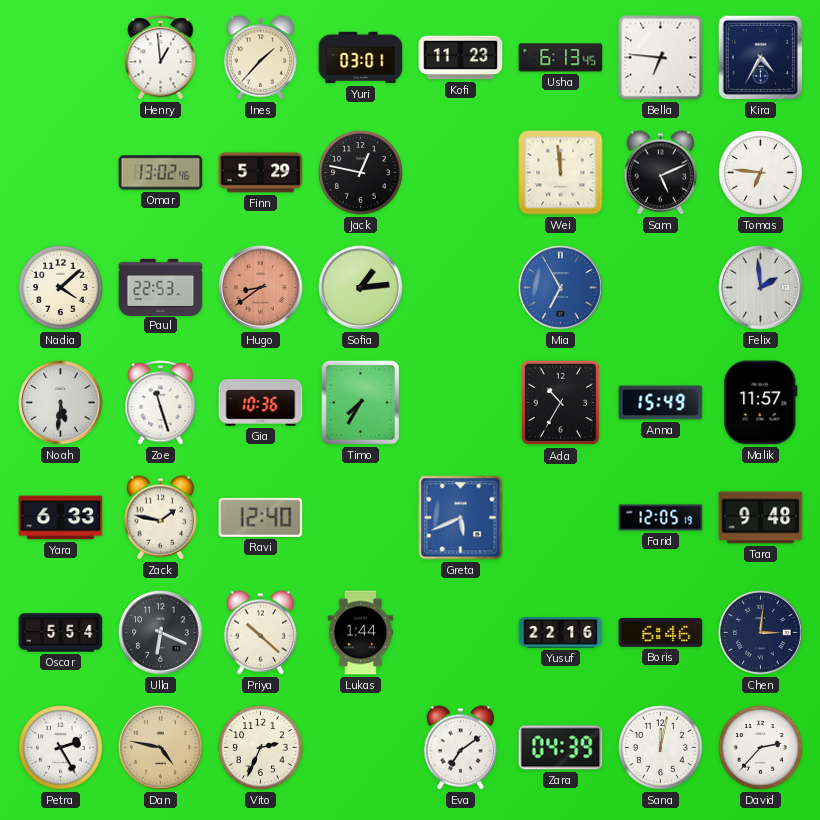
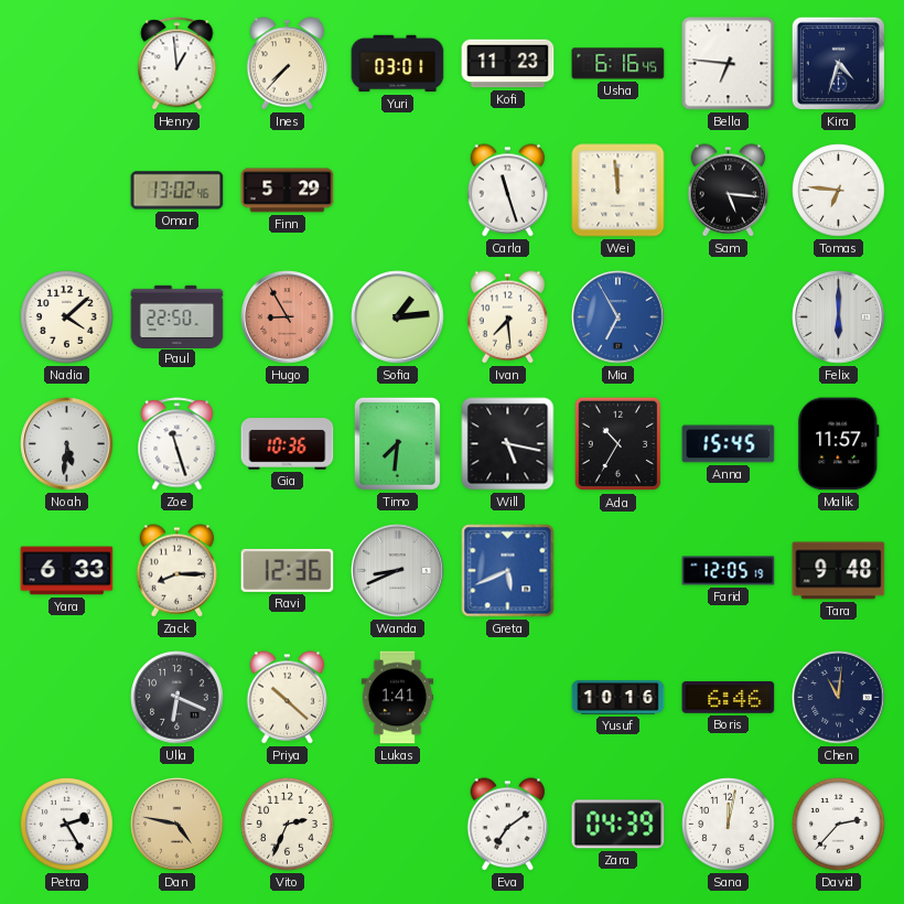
Ines: 1:37 -> 7:37
Usha: 6:13 -> 6:16
Kira: 4:35 -> 4:33
Jack: 12:47 -> none
Carla: none -> 11:27
Sam: 5:11 -> 5:16
Paul: 22:53 -> 22:50
Hugo: 8:39 -> 8:55
Ivan: none -> 7:29
Felix: 1:59 -> 6:00
Timo: 7:35 -> 7:31
Will: none -> 5:17
Anna: 15:49 -> 15:45
Zack: 1:47 -> 8:15
Ravi: 12:40 -> 12:36
Wanda: none -> 8:41
Oscar: 5:54 -> none
Lukas: 1:44 -> 1:41
Yusuf: 22:16 -> 10:16
Chen: 3:01 -> 11:01
